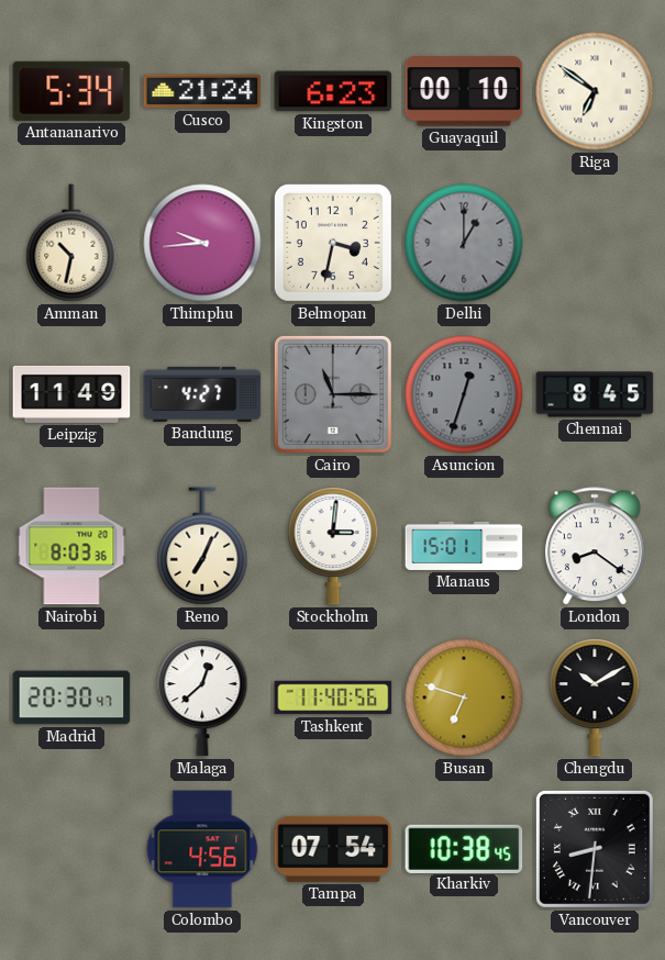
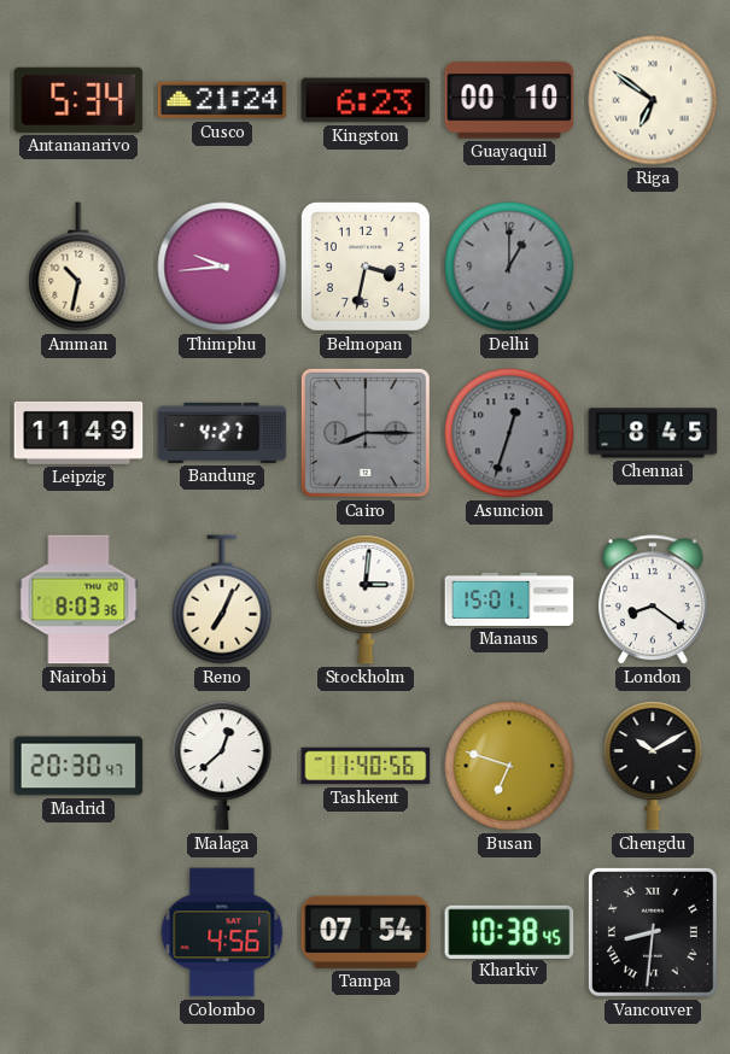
Cairo: 11:15 -> 8:15
